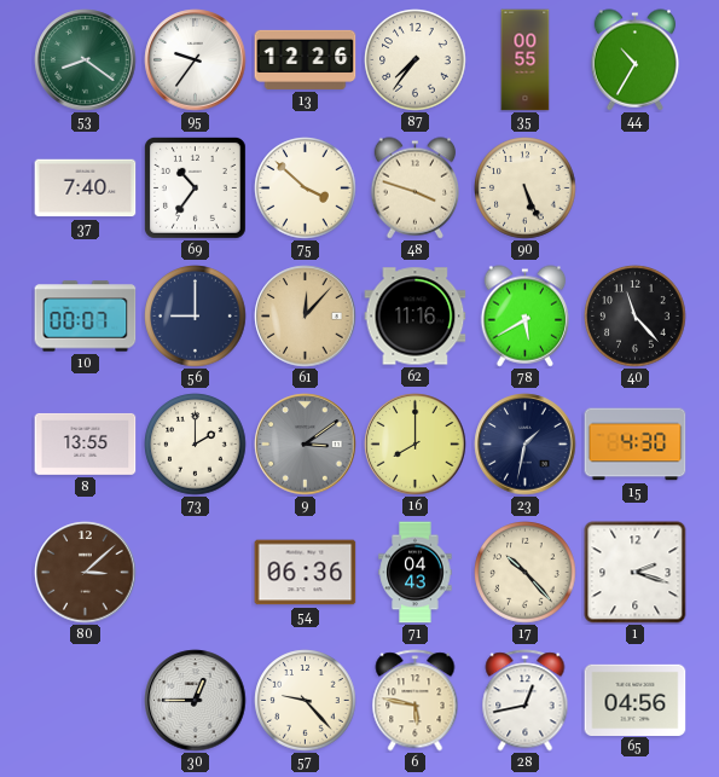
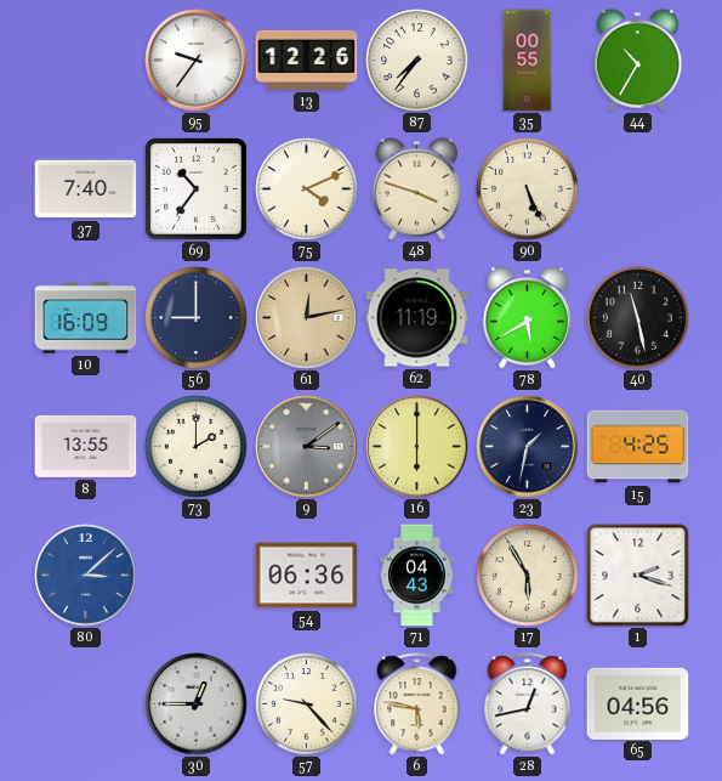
53: 8:21 -> none
75: 3:52 -> 4:11
10: 00:07 -> 16:09
61: 12:07 -> 12:13
62: 11:16 -> 11:19
40: 11:23 -> 11:28
16: 8:00 -> 6:00
15: 4:30 -> 4:25
80 dial: brown -> blue
17: 10:23 -> 5:55
